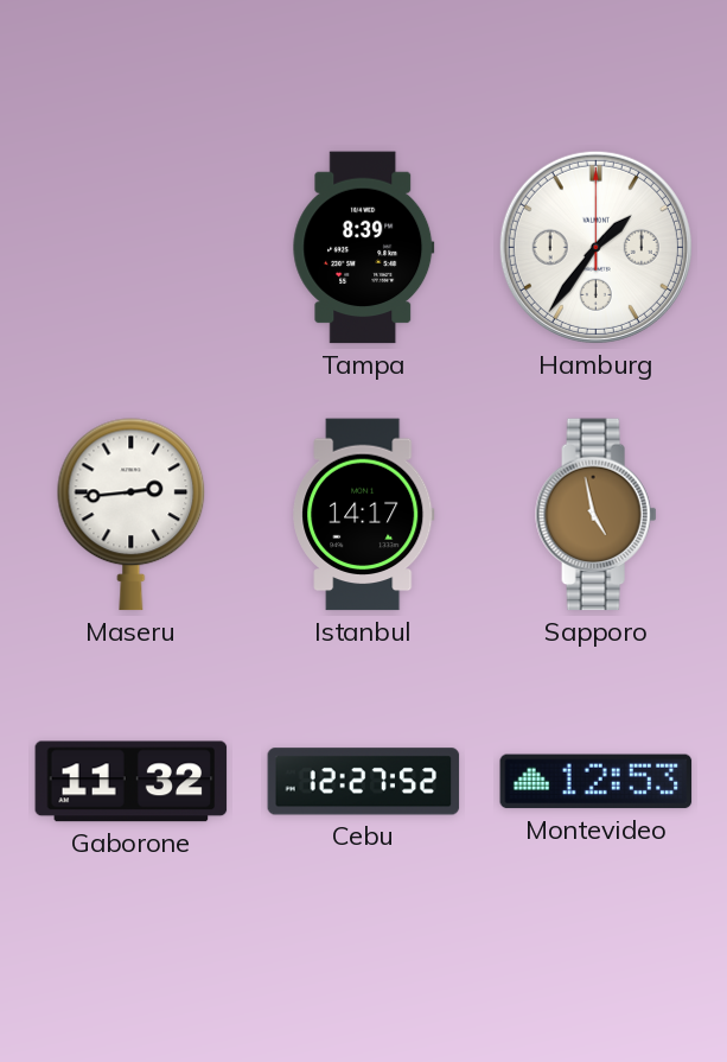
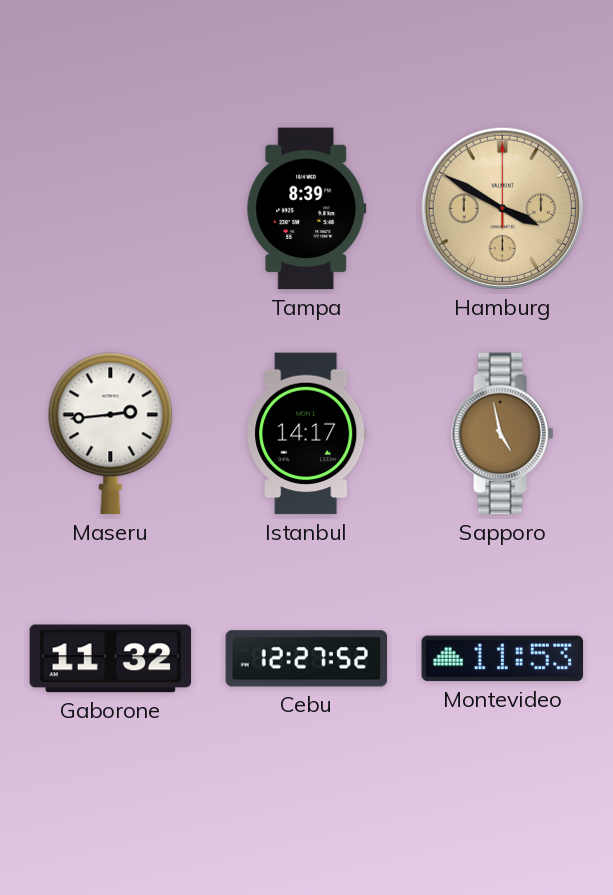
Hamburg: 1:36 -> 3:50
Hamburg dial: white -> champagne
Montevideo: 12:53 -> 11:53
